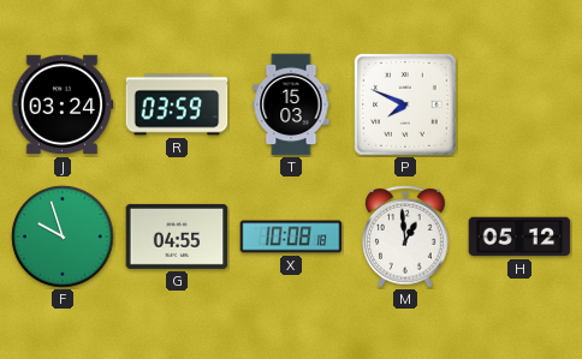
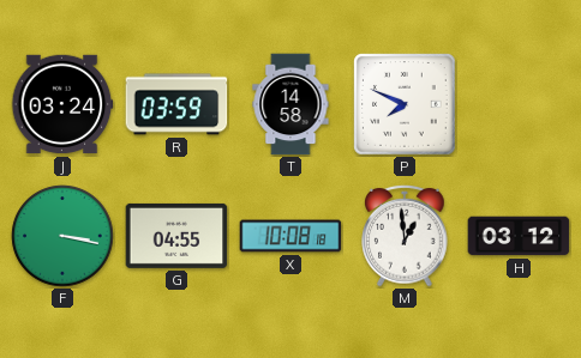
T: 15:03 -> 14:58
F: 9:57 -> 3:17
H: 05:12 -> 03:12
